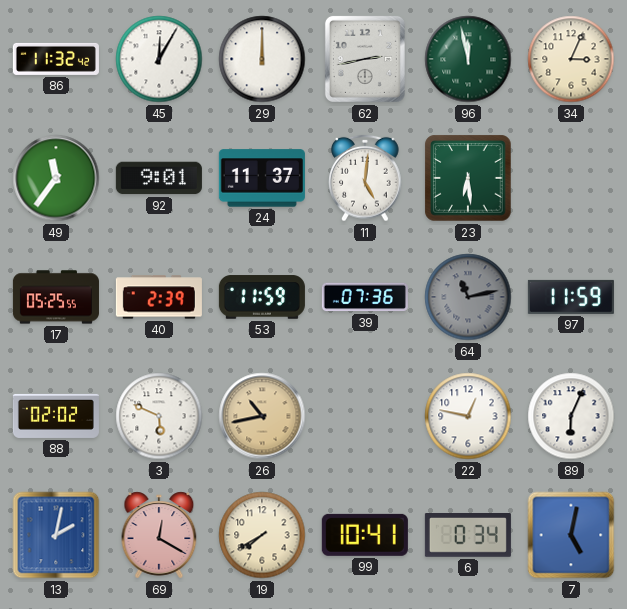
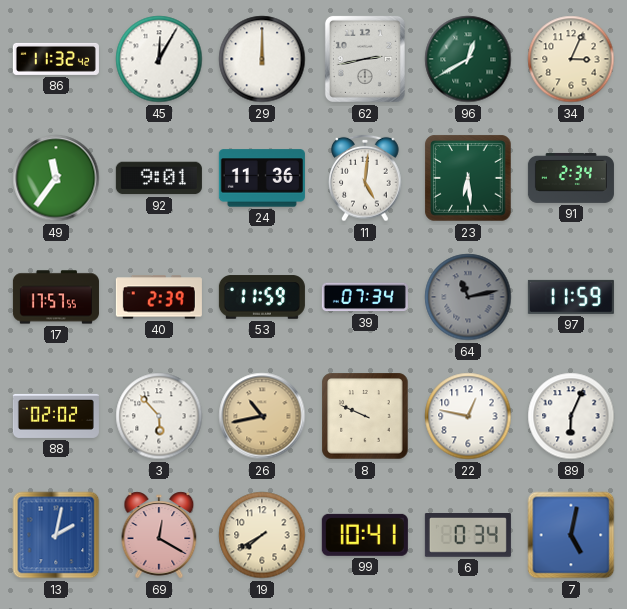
96: 11:58 -> 12:40
24: 11:37 -> 11:36
91: none -> 2:34
17: 05:25 -> 17:57
39: 07:36 -> 07:34
3: 5:49 -> 5:53
8: none -> 9:49
